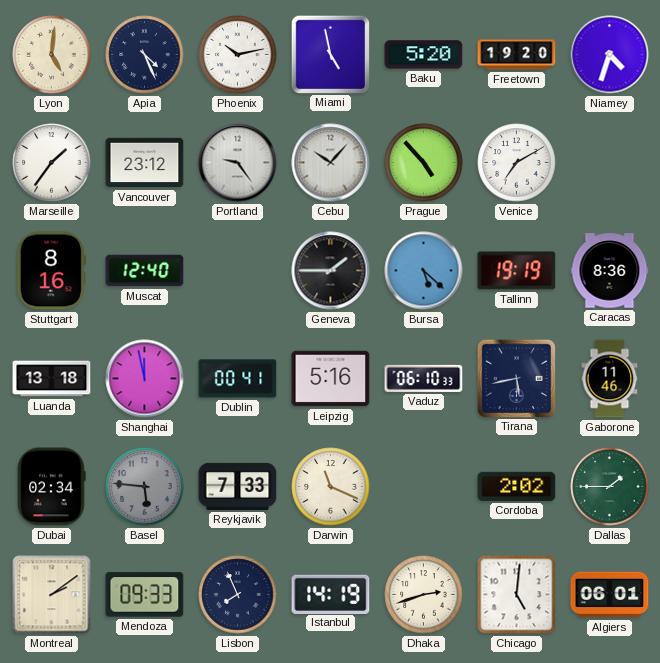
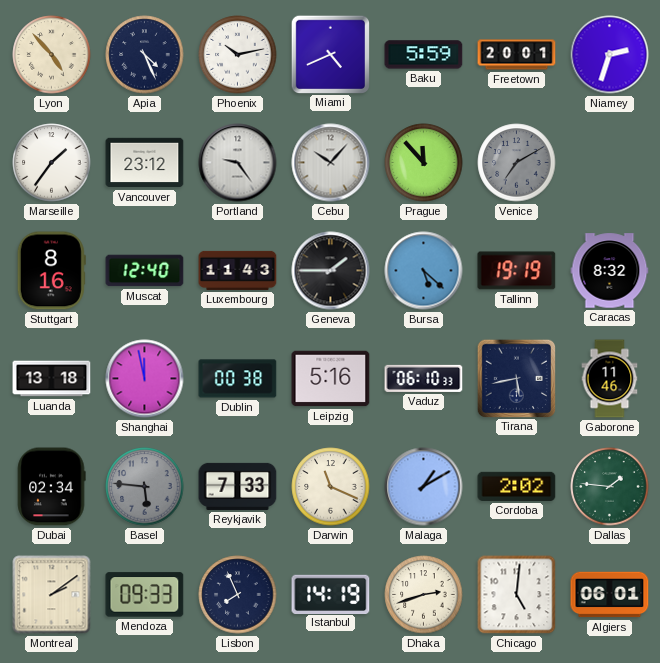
Lyon: 5:01 -> 4:53
Miami: 4:58 -> 4:41
Baku: 5:20 -> 5:59
Freetown: 19:20 -> 20:01
Niamey: 4:33 -> 2:33
Prague: 4:53 -> 11:53
Venice dial: white -> grey
Luxembourg: none -> 11:43
Caracas: 8:36 -> 8:32
Dublin: 00:41 -> 00:38
Malaga: none -> 1:10
Dallas: 1:45 -> 1:46
